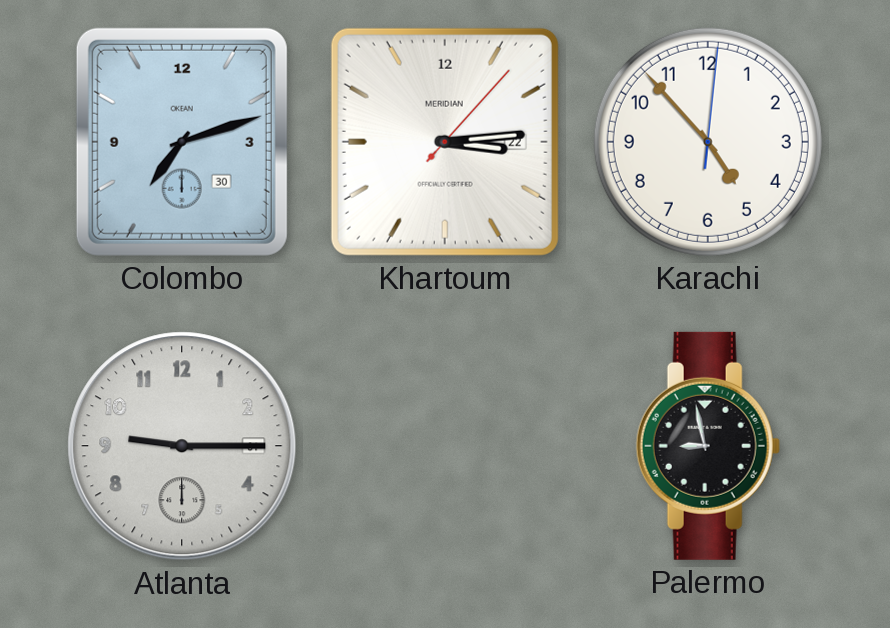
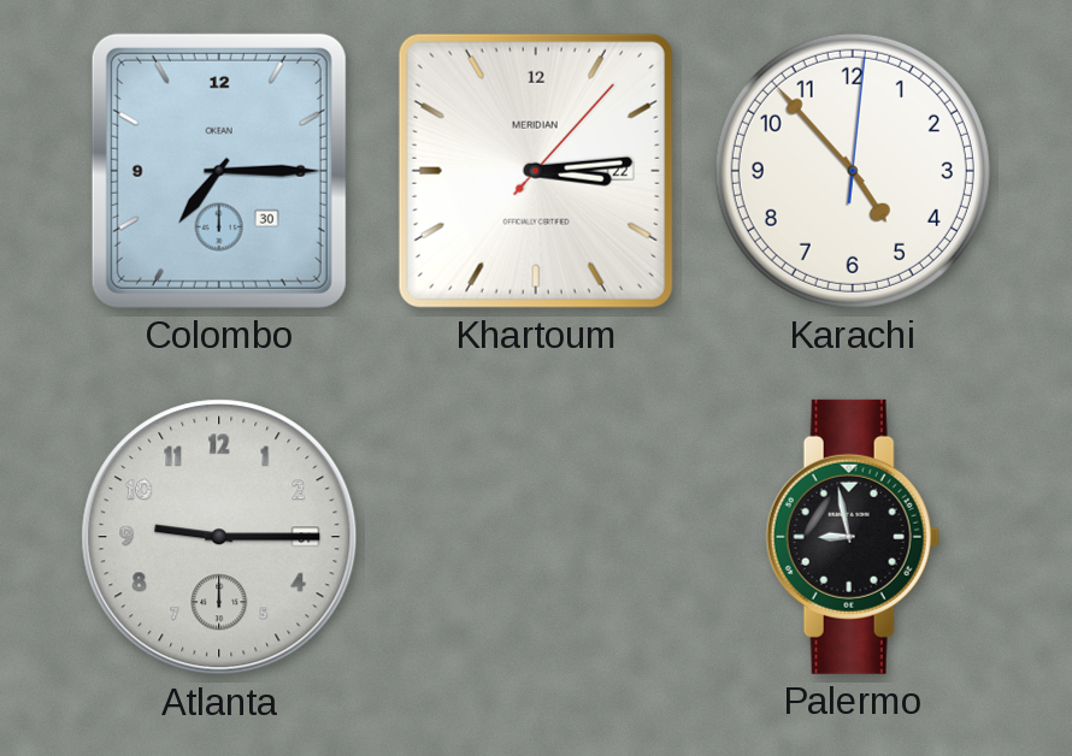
Colombo: 7:12 -> 7:15
